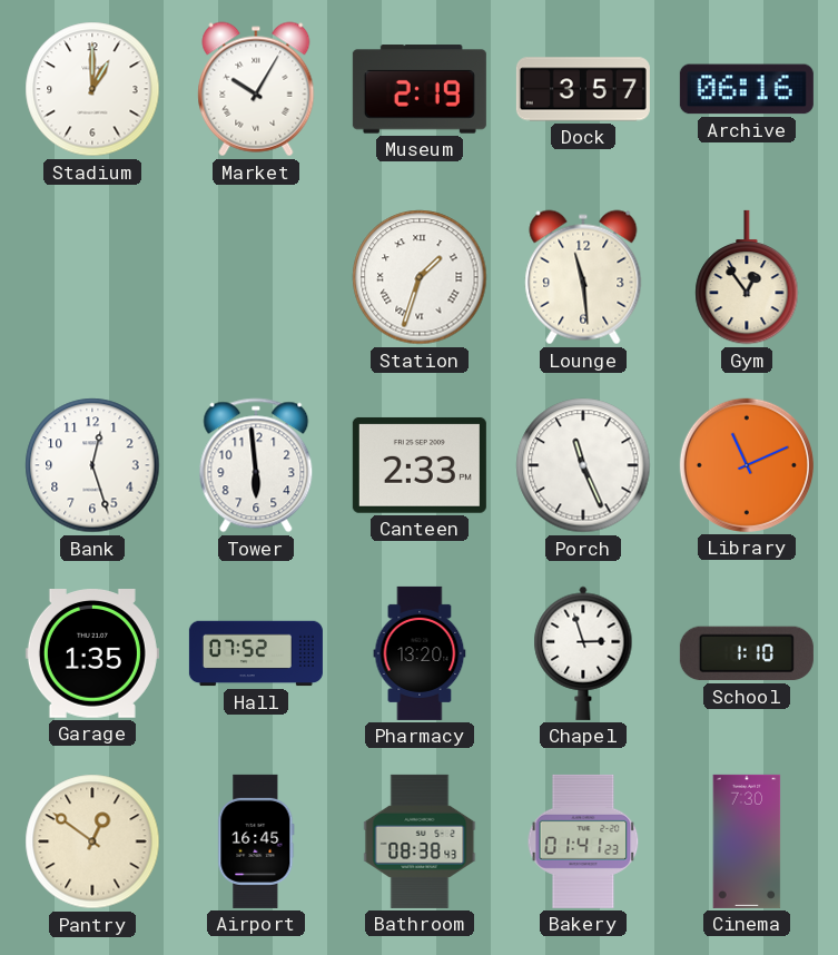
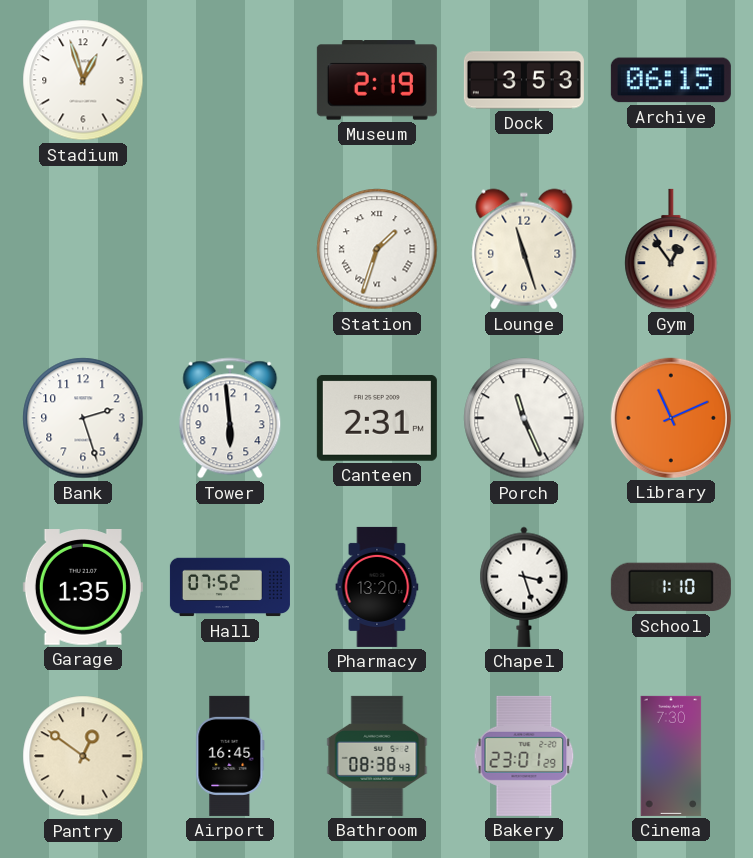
Stadium: 1:00 -> 12:57
Market: 10:05 -> none
Dock: 3:57 -> 3:53
Archive: 06:16 -> 06:15
Lounge: 11:29 -> 11:27
Bank: 12:27 -> 2:27
Canteen: 2:33 -> 2:31
Chapel: 2:57 -> 3:27
Bakery: 01:41 -> 23:01
